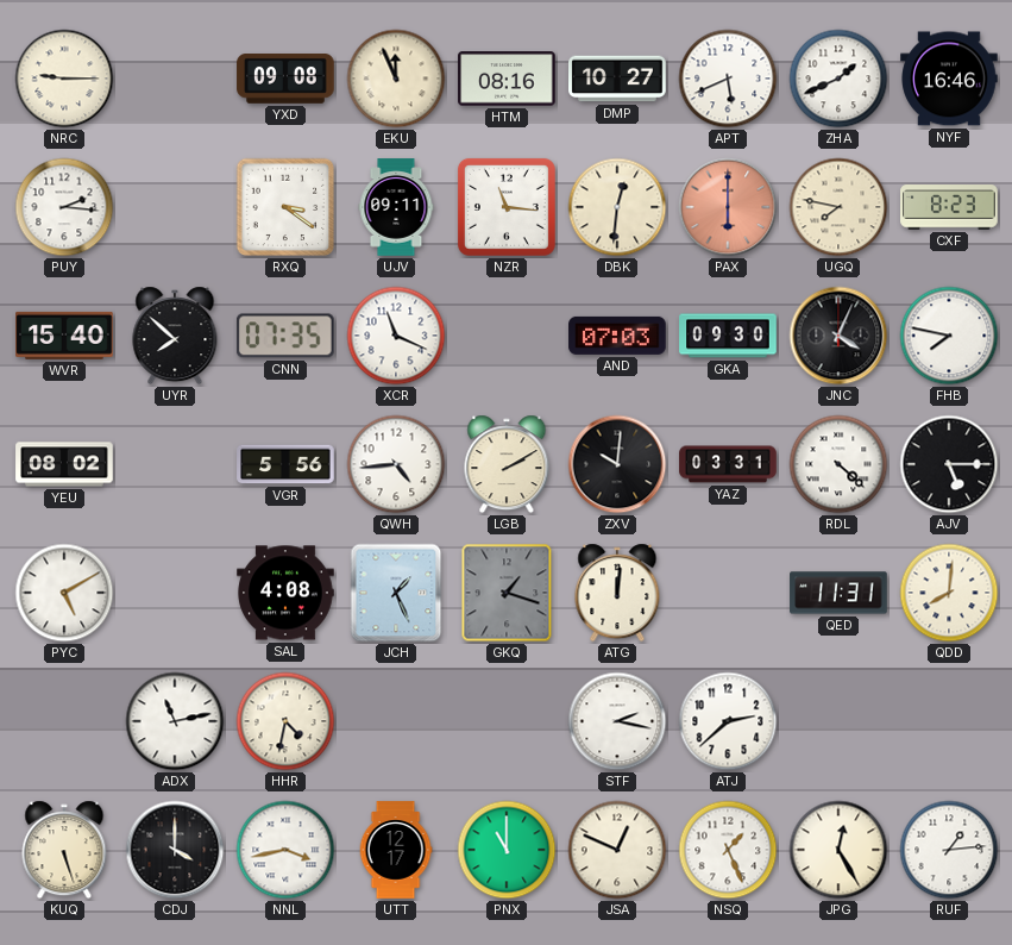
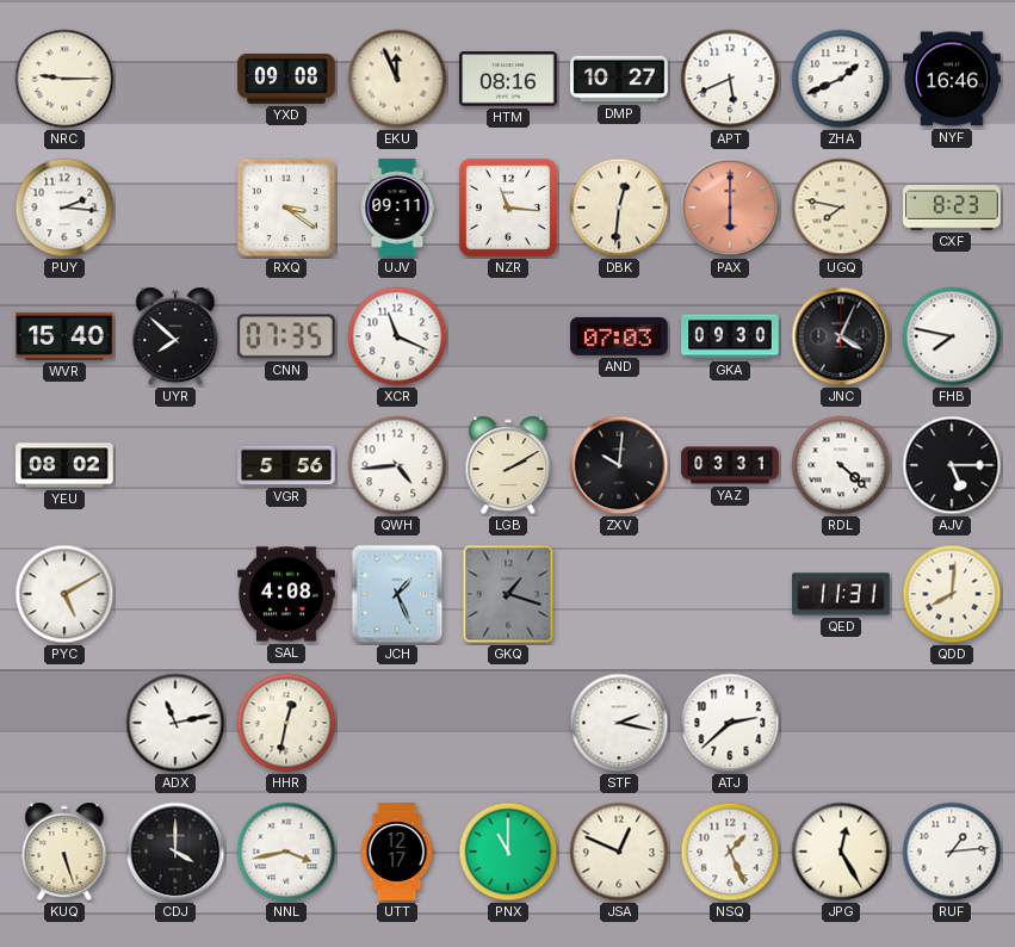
ATG: 12:01 -> none
HHR: 4:32 -> 12:32
